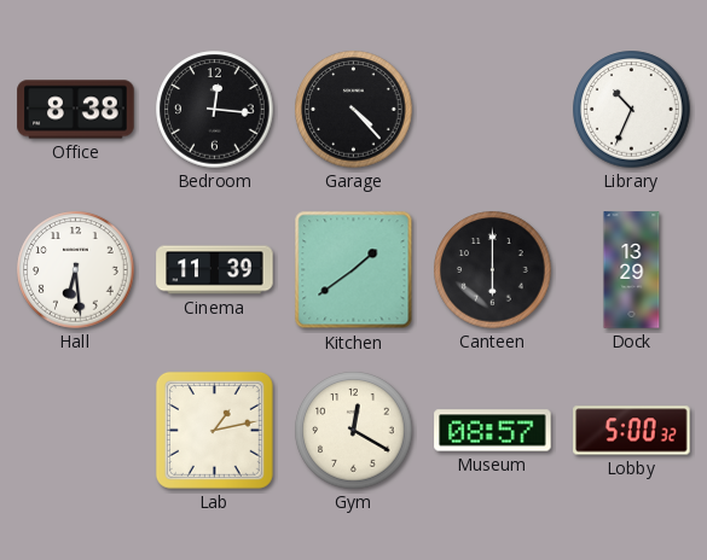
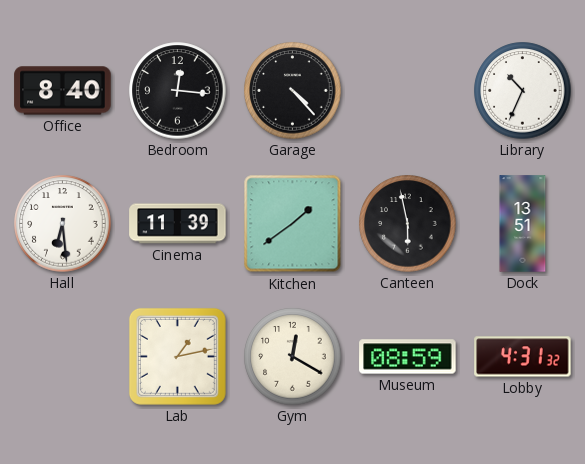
Office: 8:38 -> 8:40
Canteen: 6:00 -> 5:58
Dock: 13:29 -> 13:51
Museum: 08:57 -> 08:59
Lobby: 5:00 -> 4:31
